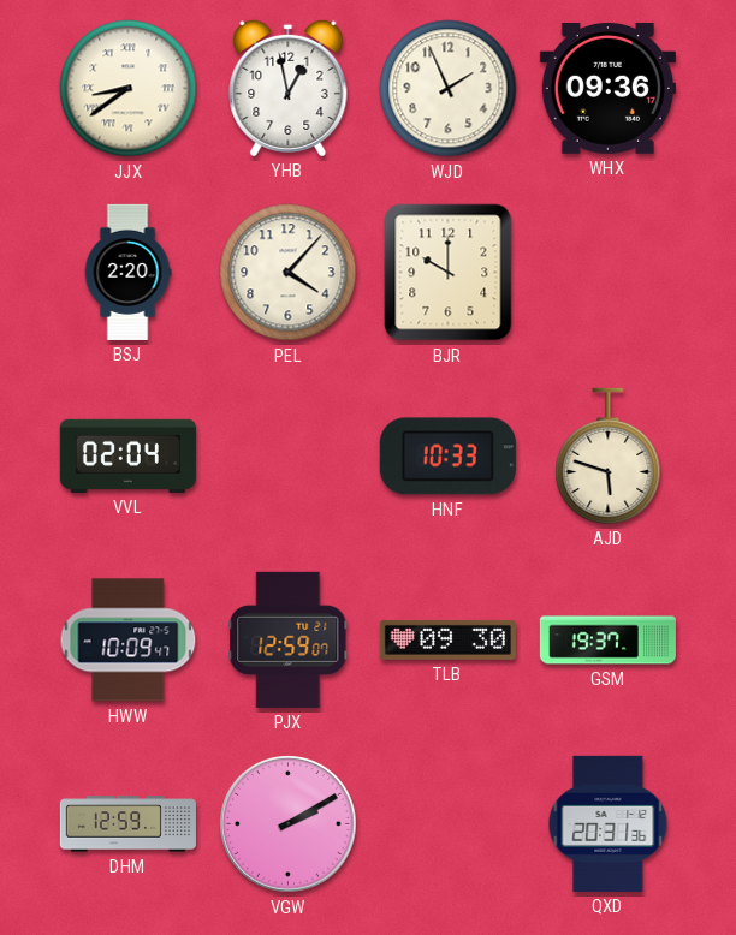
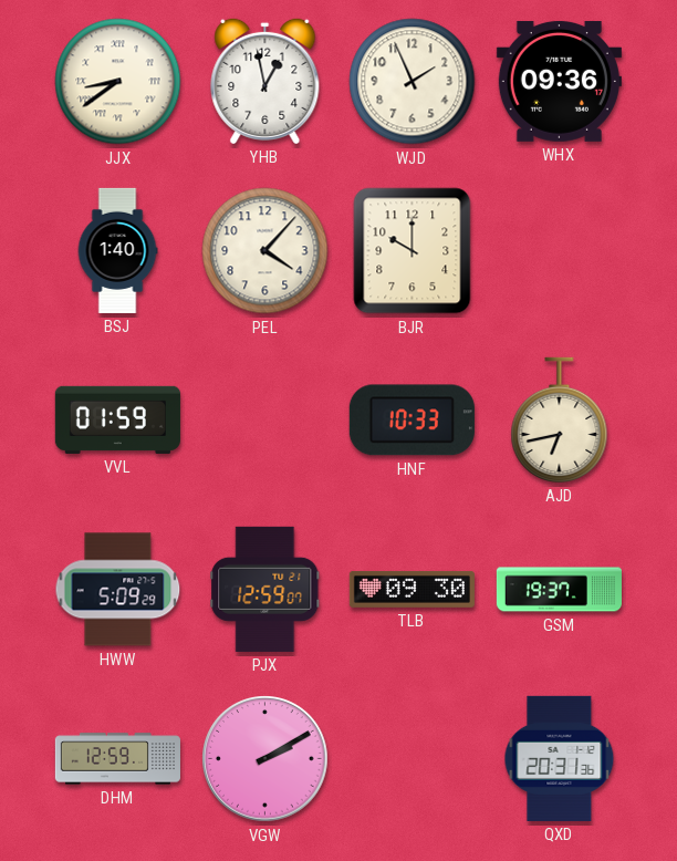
BSJ: 2:20 -> 1:40
VVL: 02:04 -> 01:59
AJD: 5:48 -> 6:43
HWW: 10:09 -> 5:09
